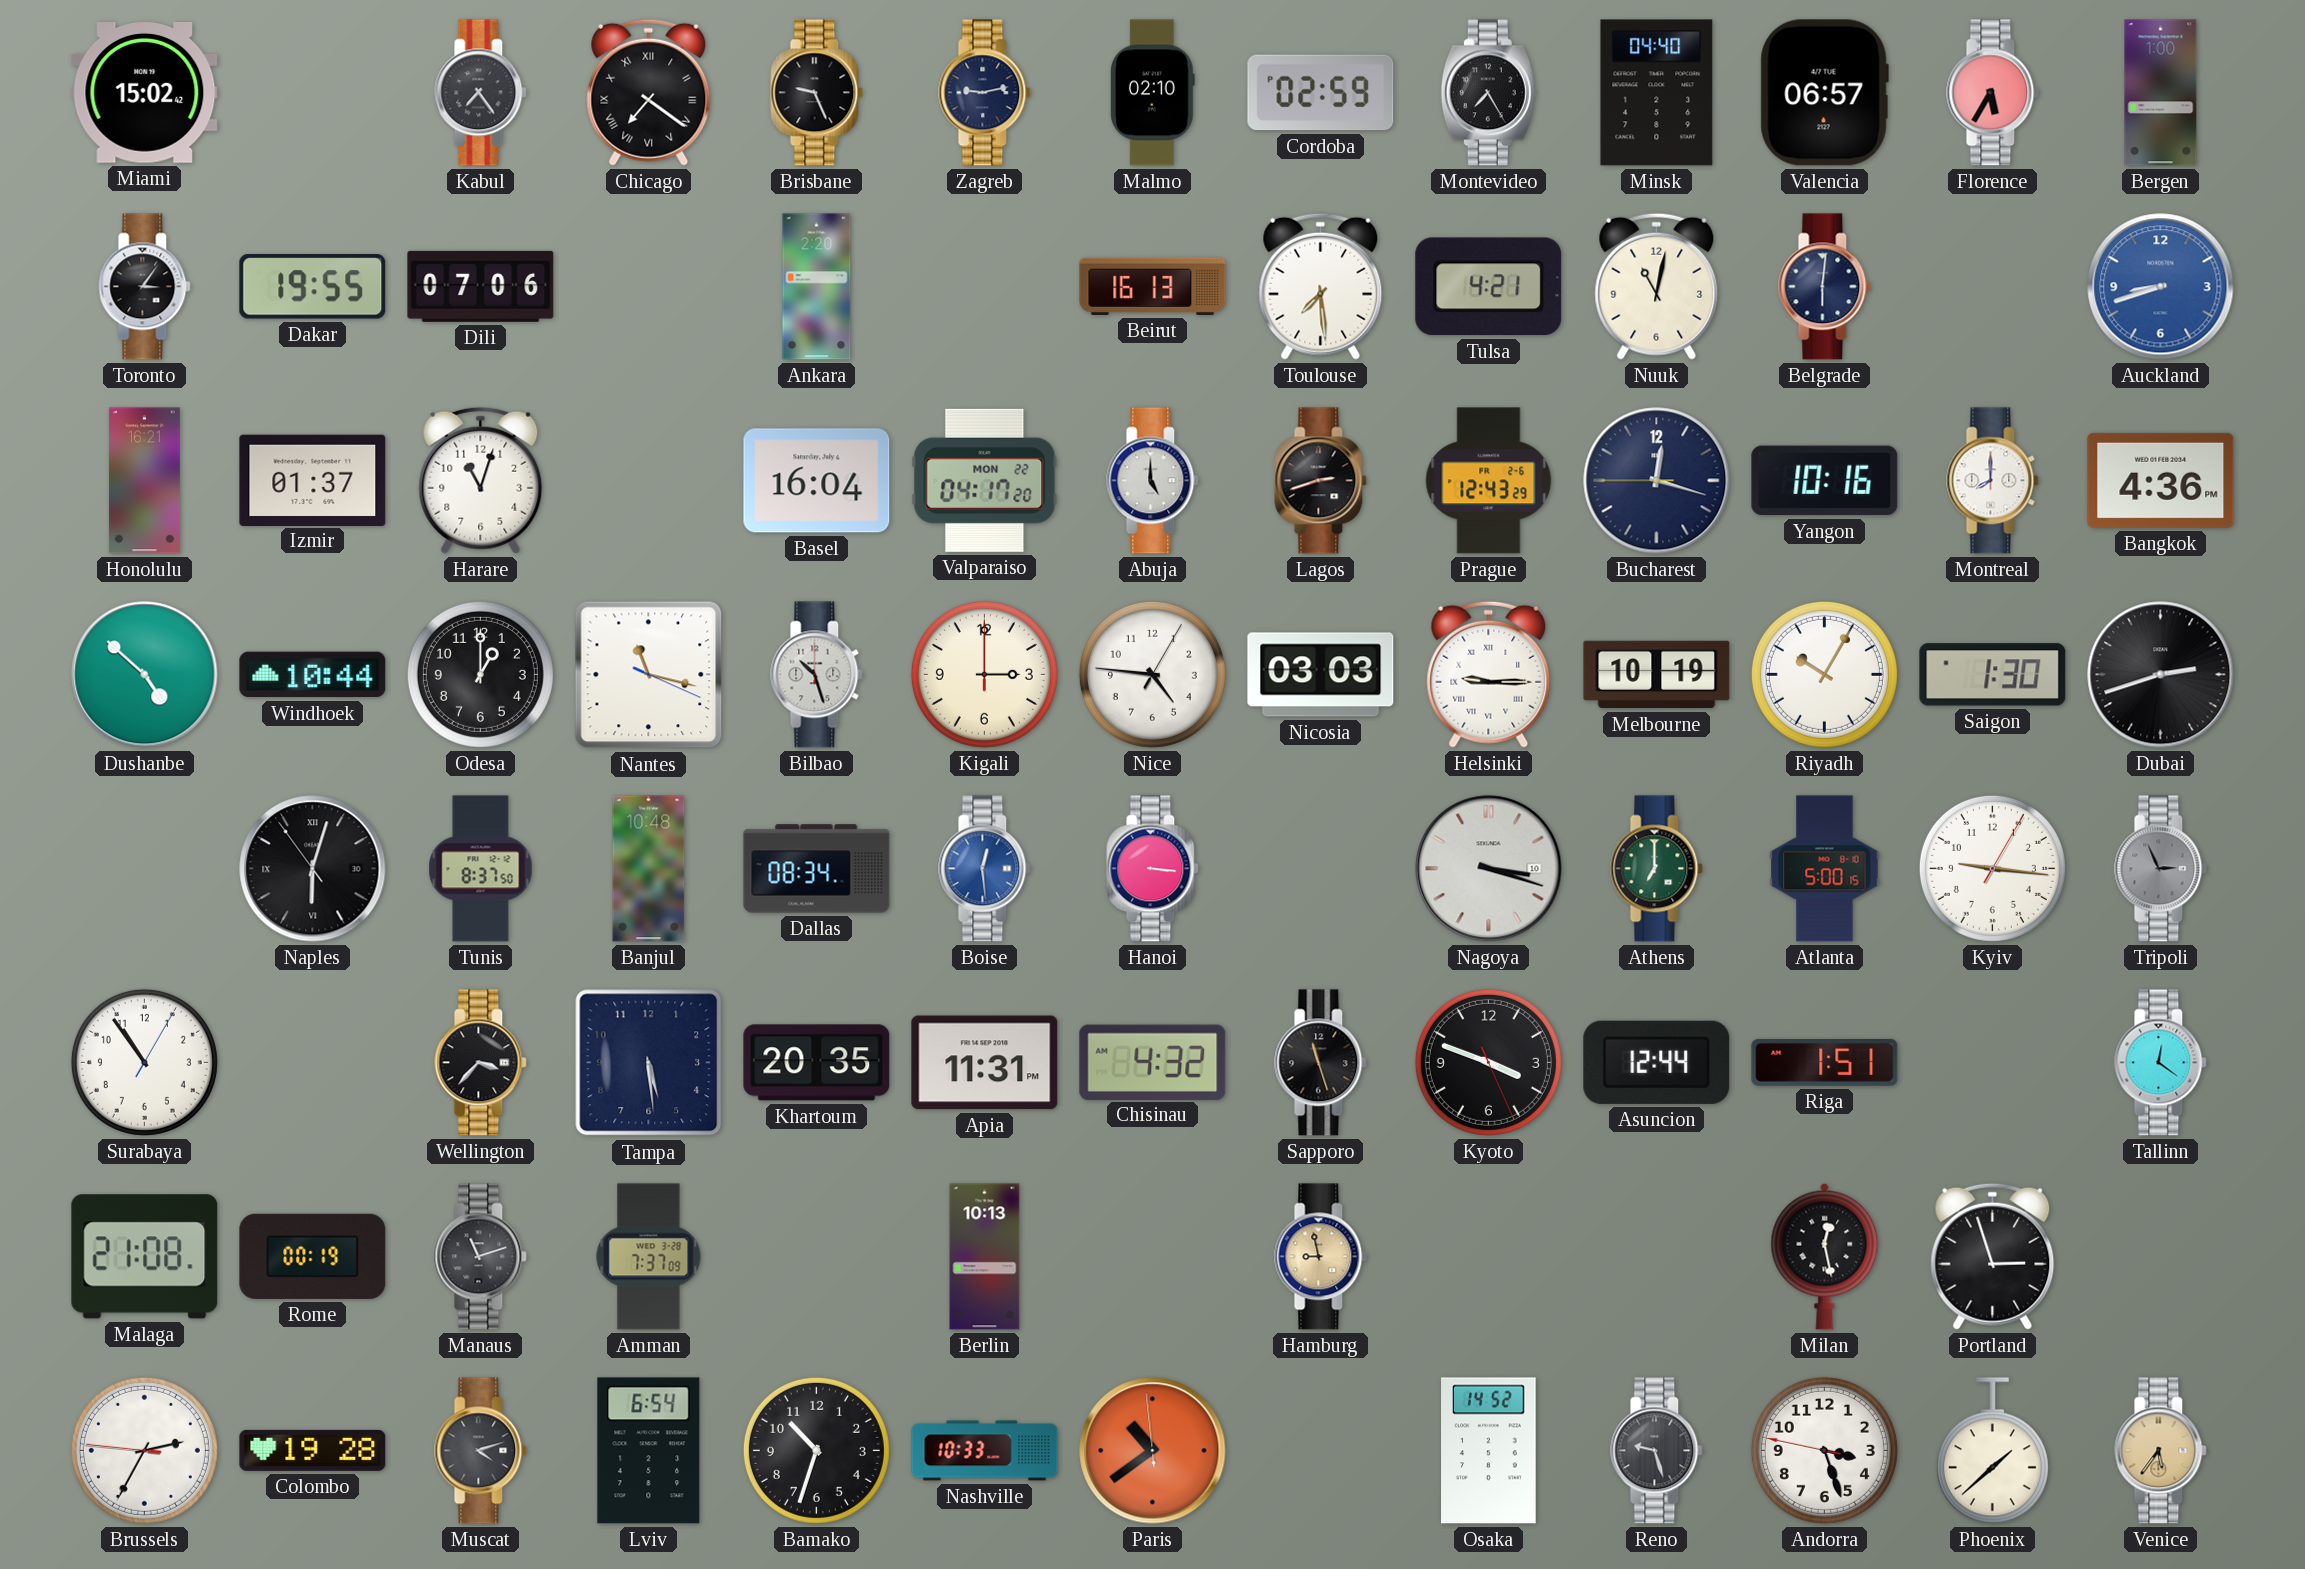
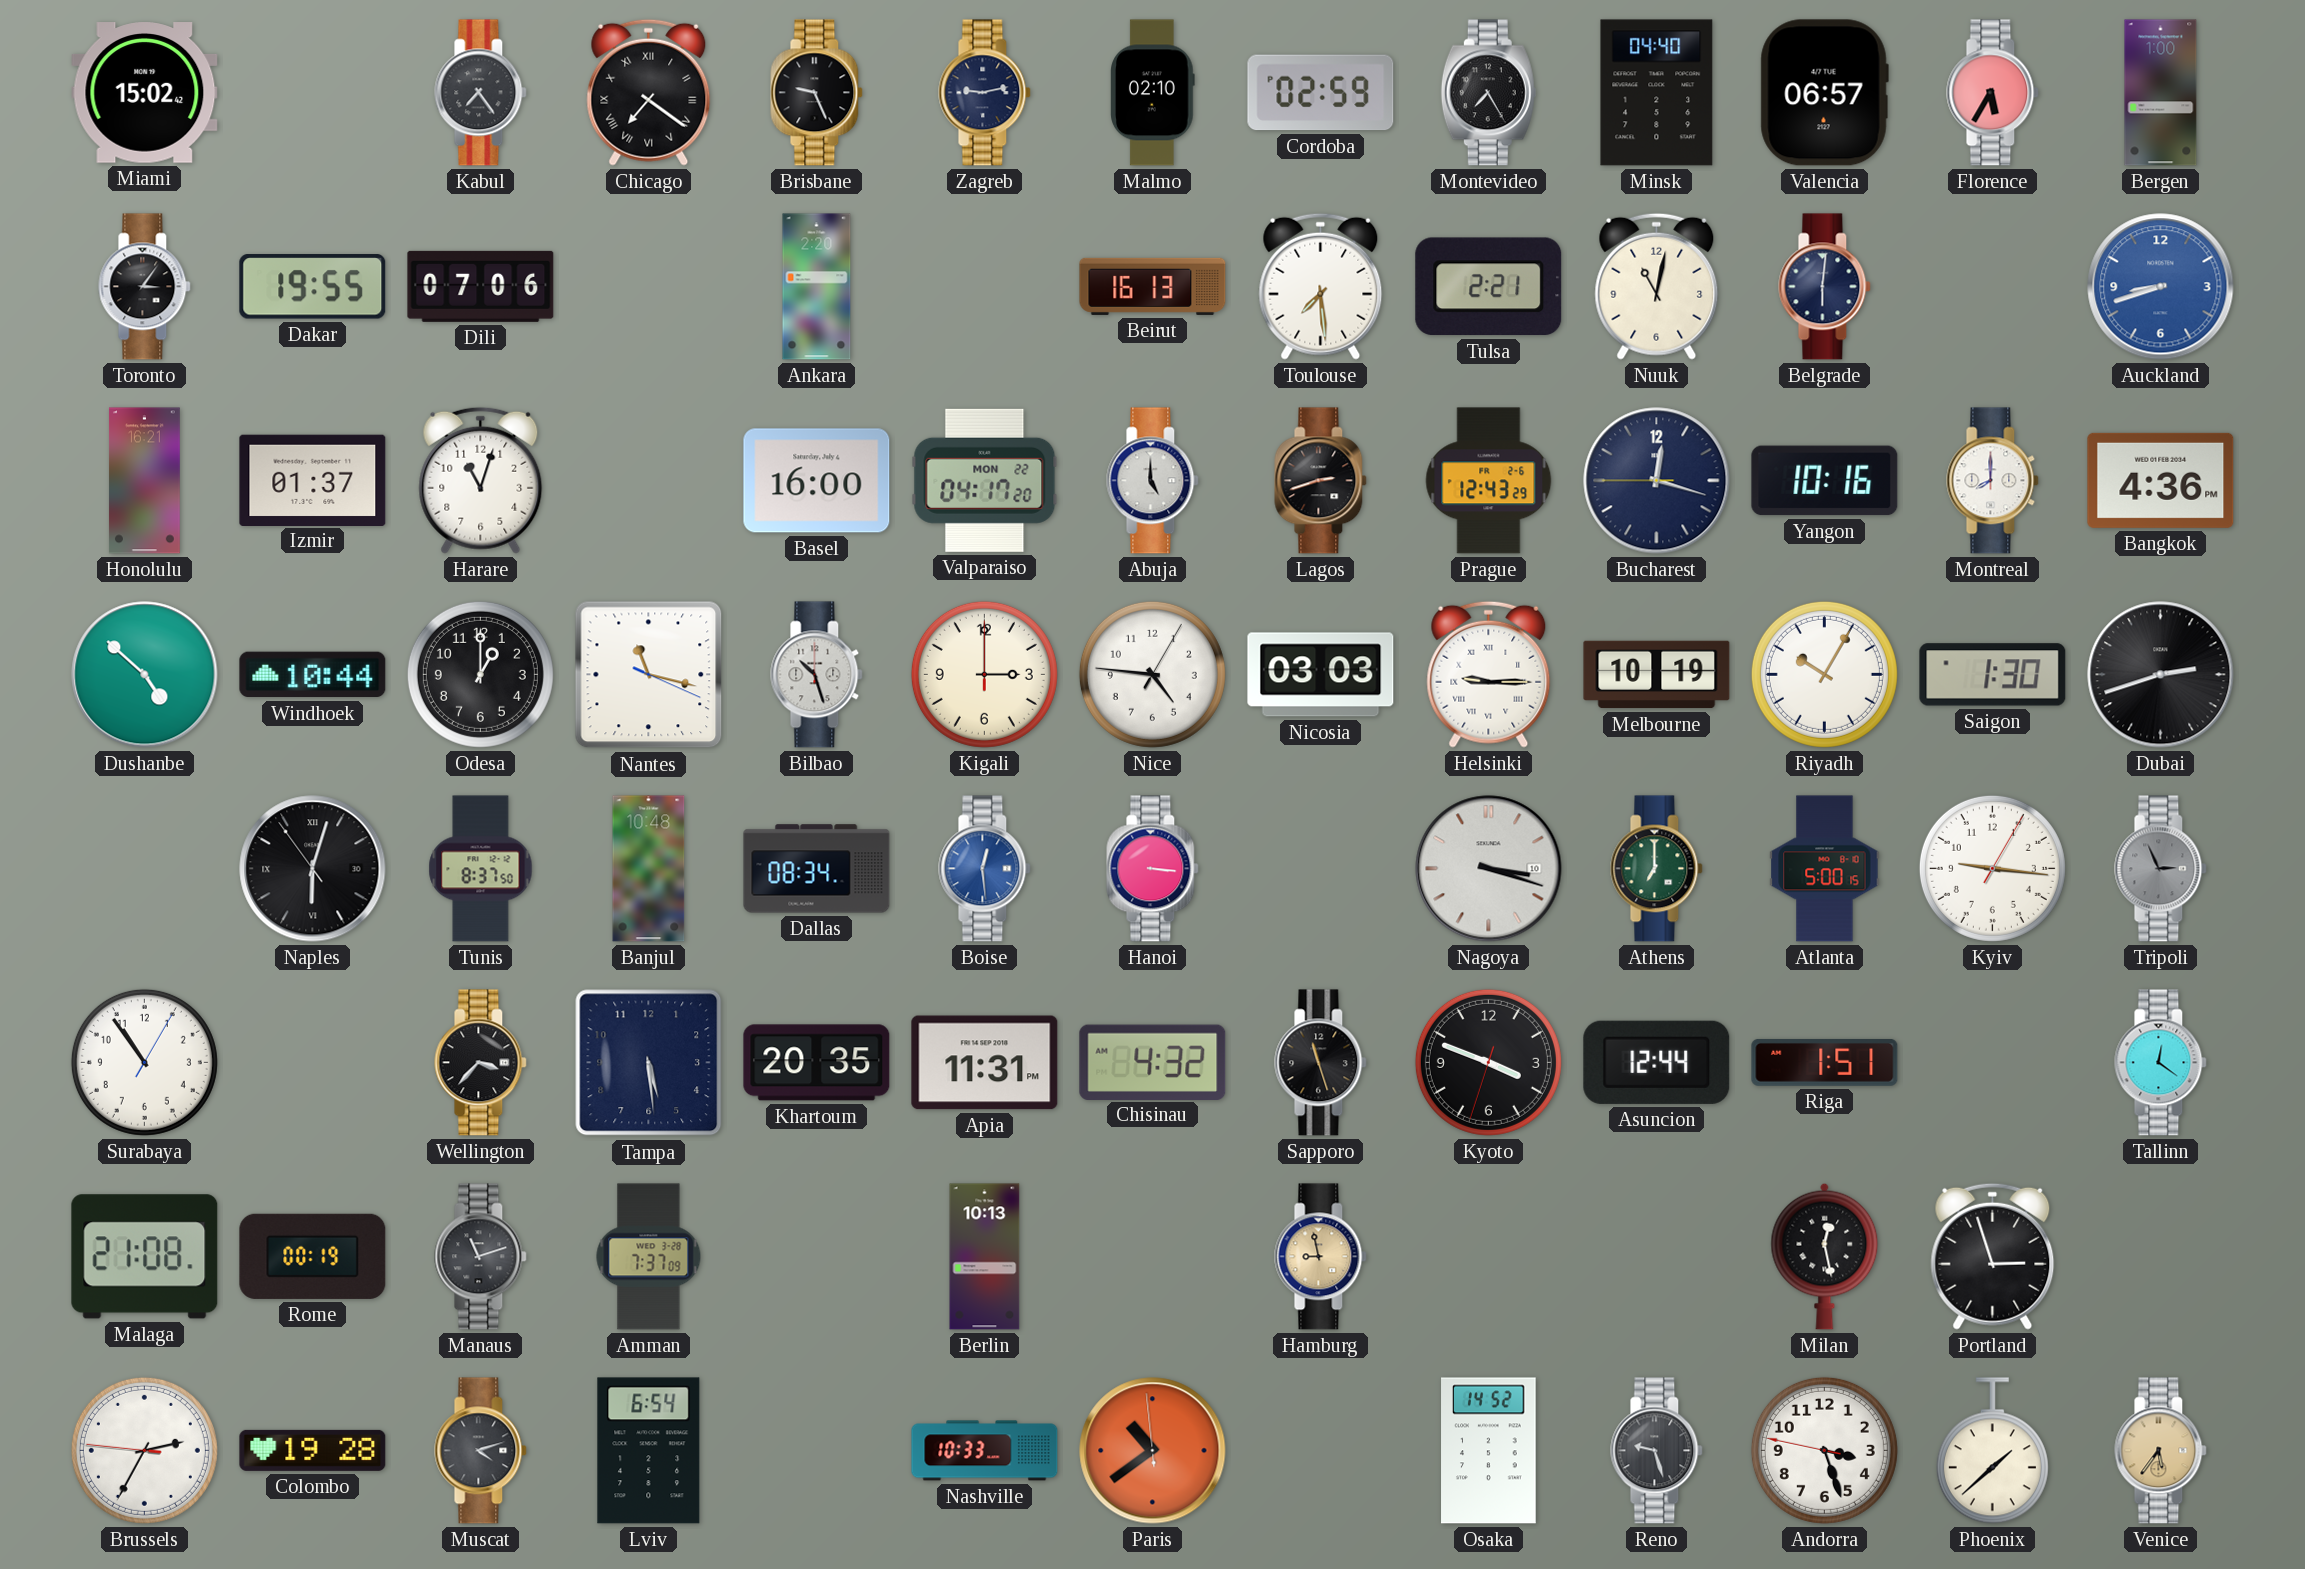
Tulsa: 4:21 -> 2:21
Basel: 16:04 -> 16:00
Kyoto: 3:48:26 -> 3:48:33
Bamako: 10:33 -> none
